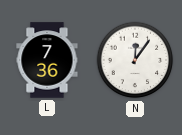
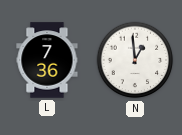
N: 12:06 -> 12:59
